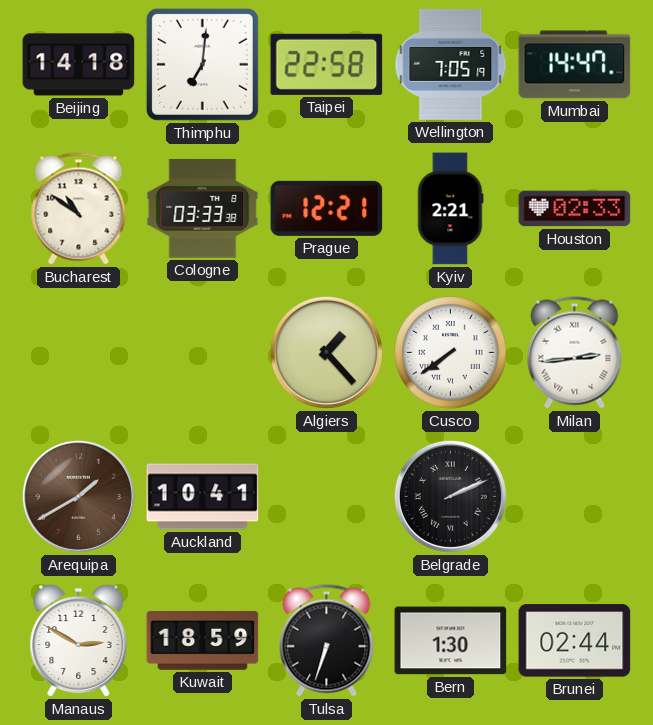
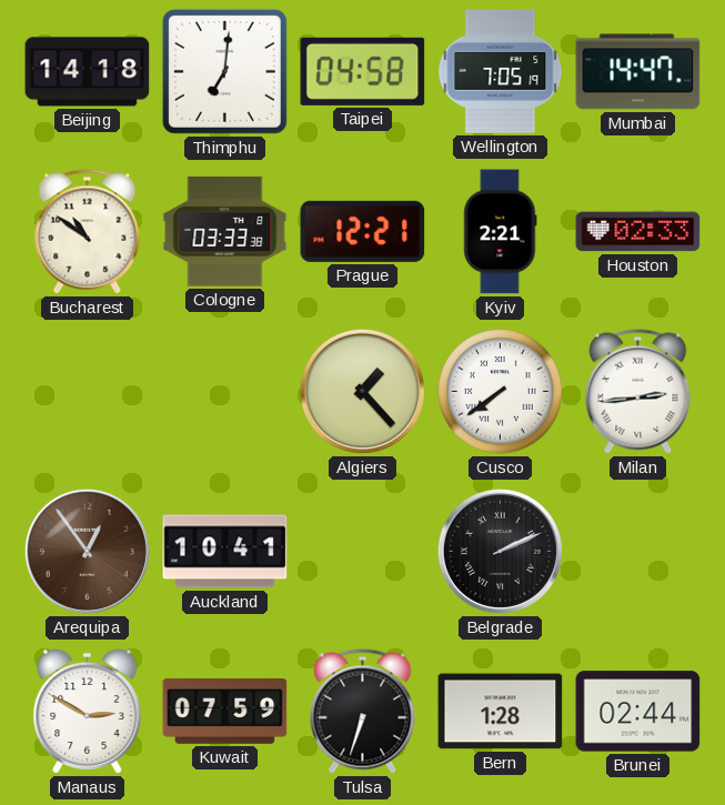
Taipei: 22:58 -> 04:58
Arequipa: 1:40 -> 12:54
Kuwait: 18:59 -> 07:59
Bern: 1:30 -> 1:28
